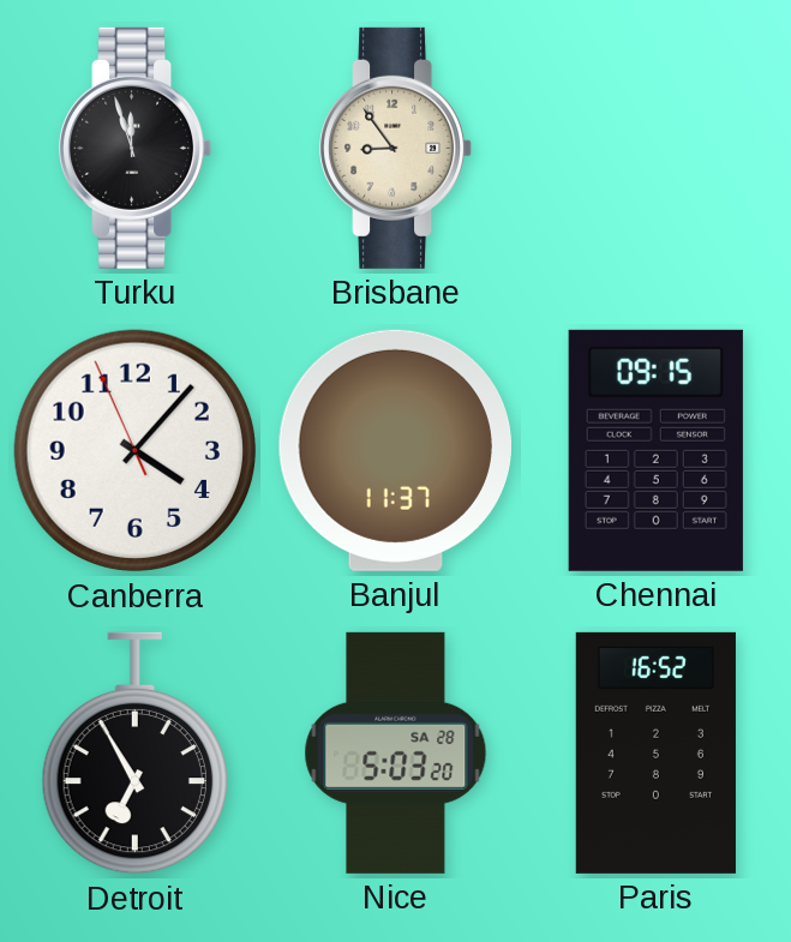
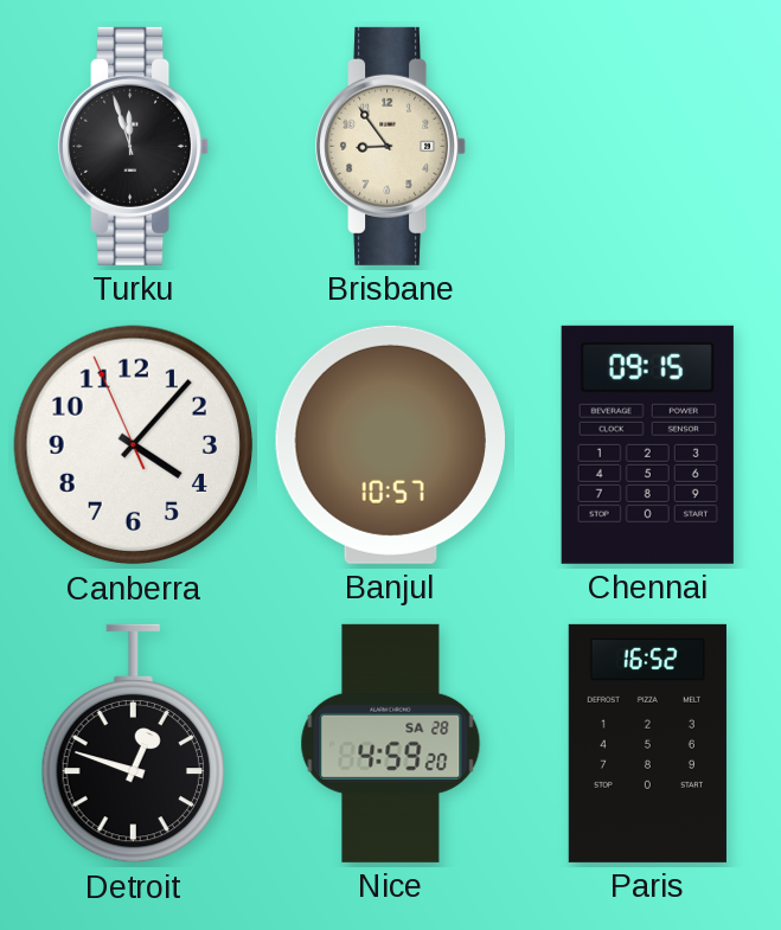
Banjul: 11:37 -> 10:57
Detroit: 6:55 -> 12:48
Nice: 5:03 -> 4:59
